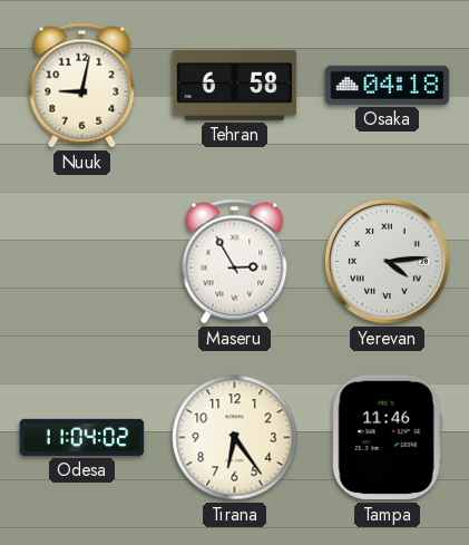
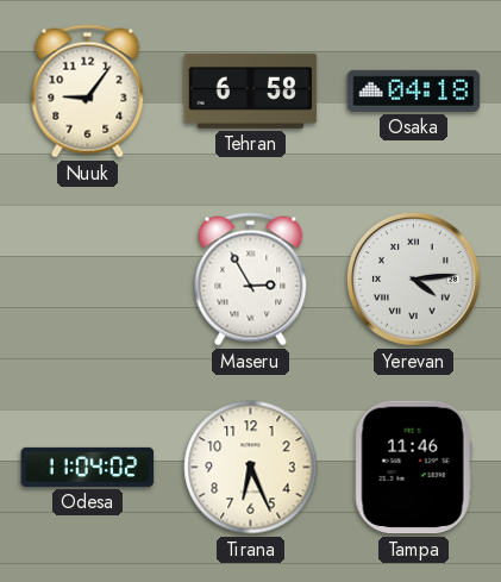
Nuuk: 9:02 -> 9:06
Tirana: 6:24 -> 6:26
